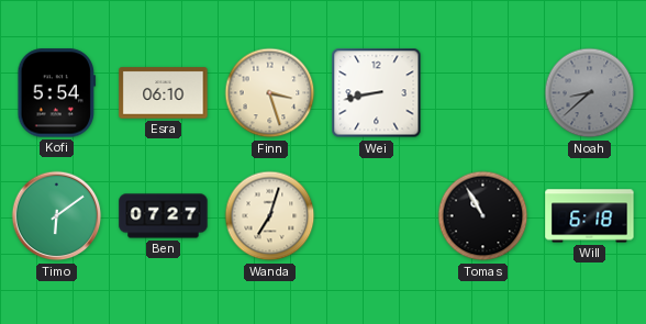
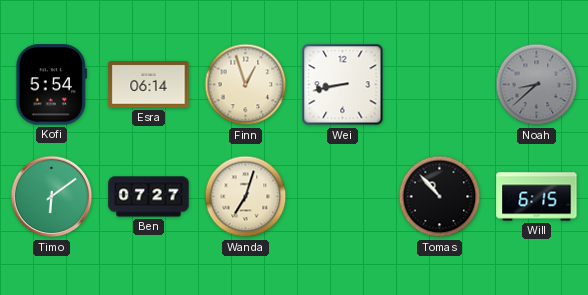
Esra: 06:10 -> 06:14
Finn: 3:27 -> 12:57
Tomas: 10:55 -> 10:53
Will: 6:18 -> 6:15
